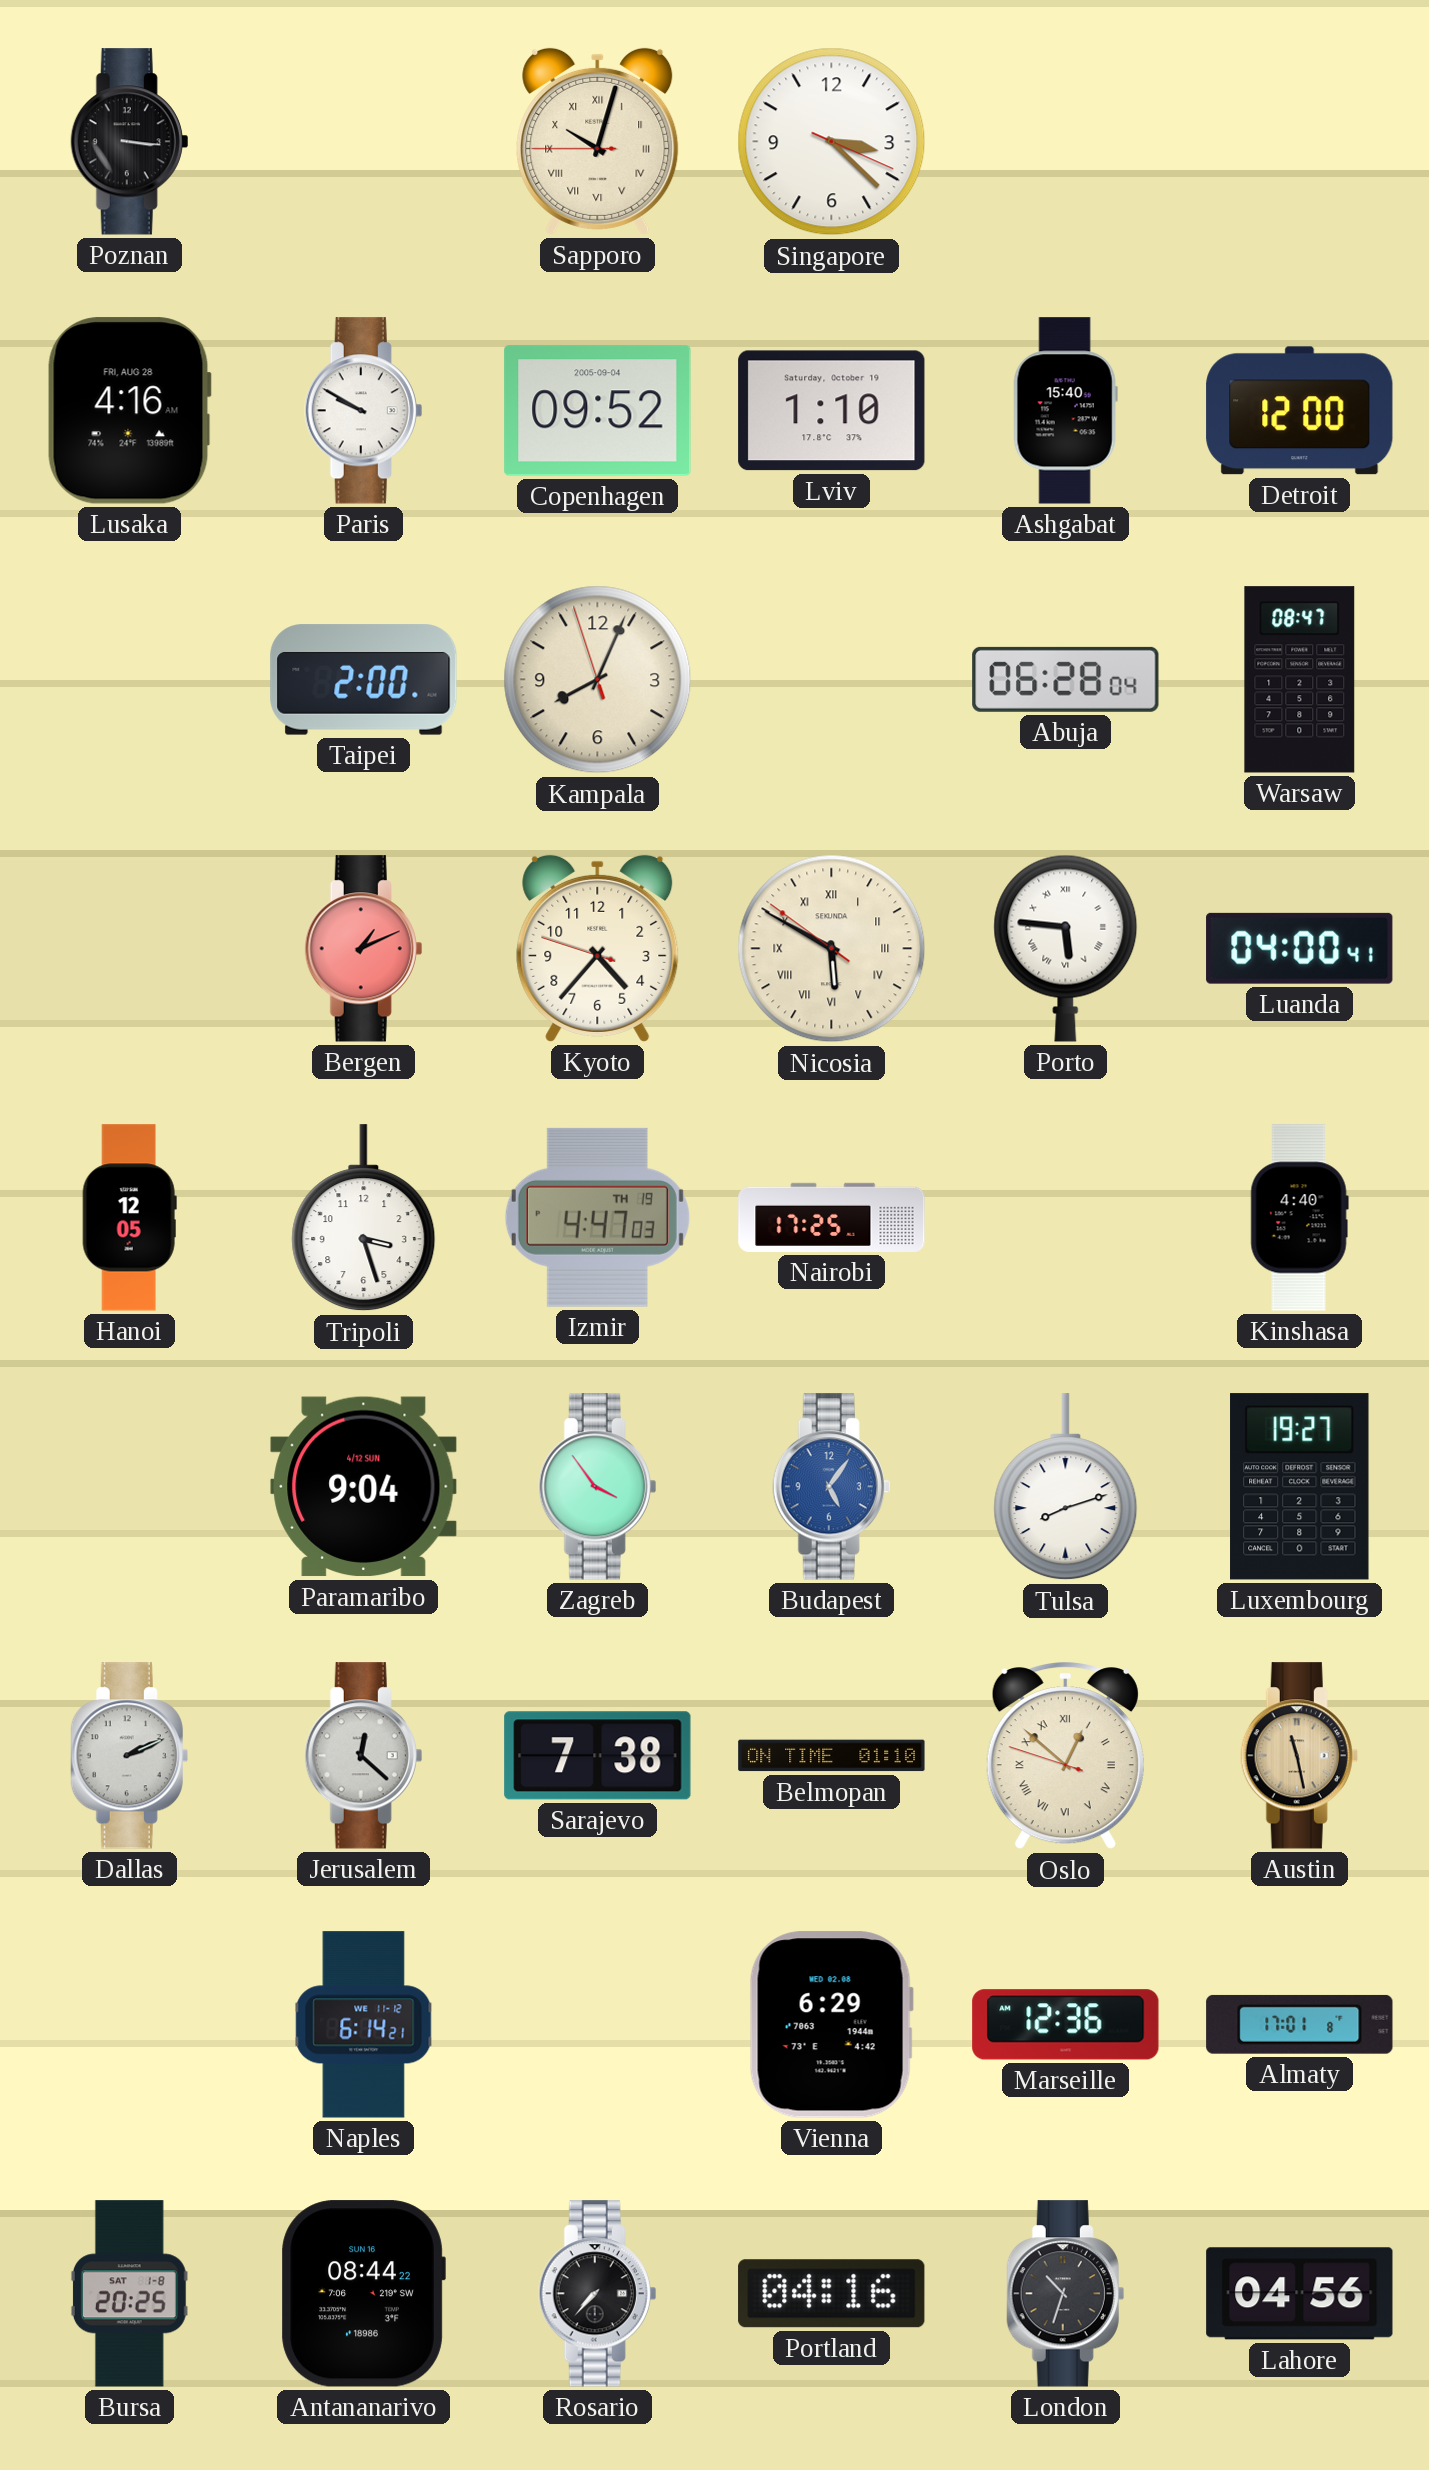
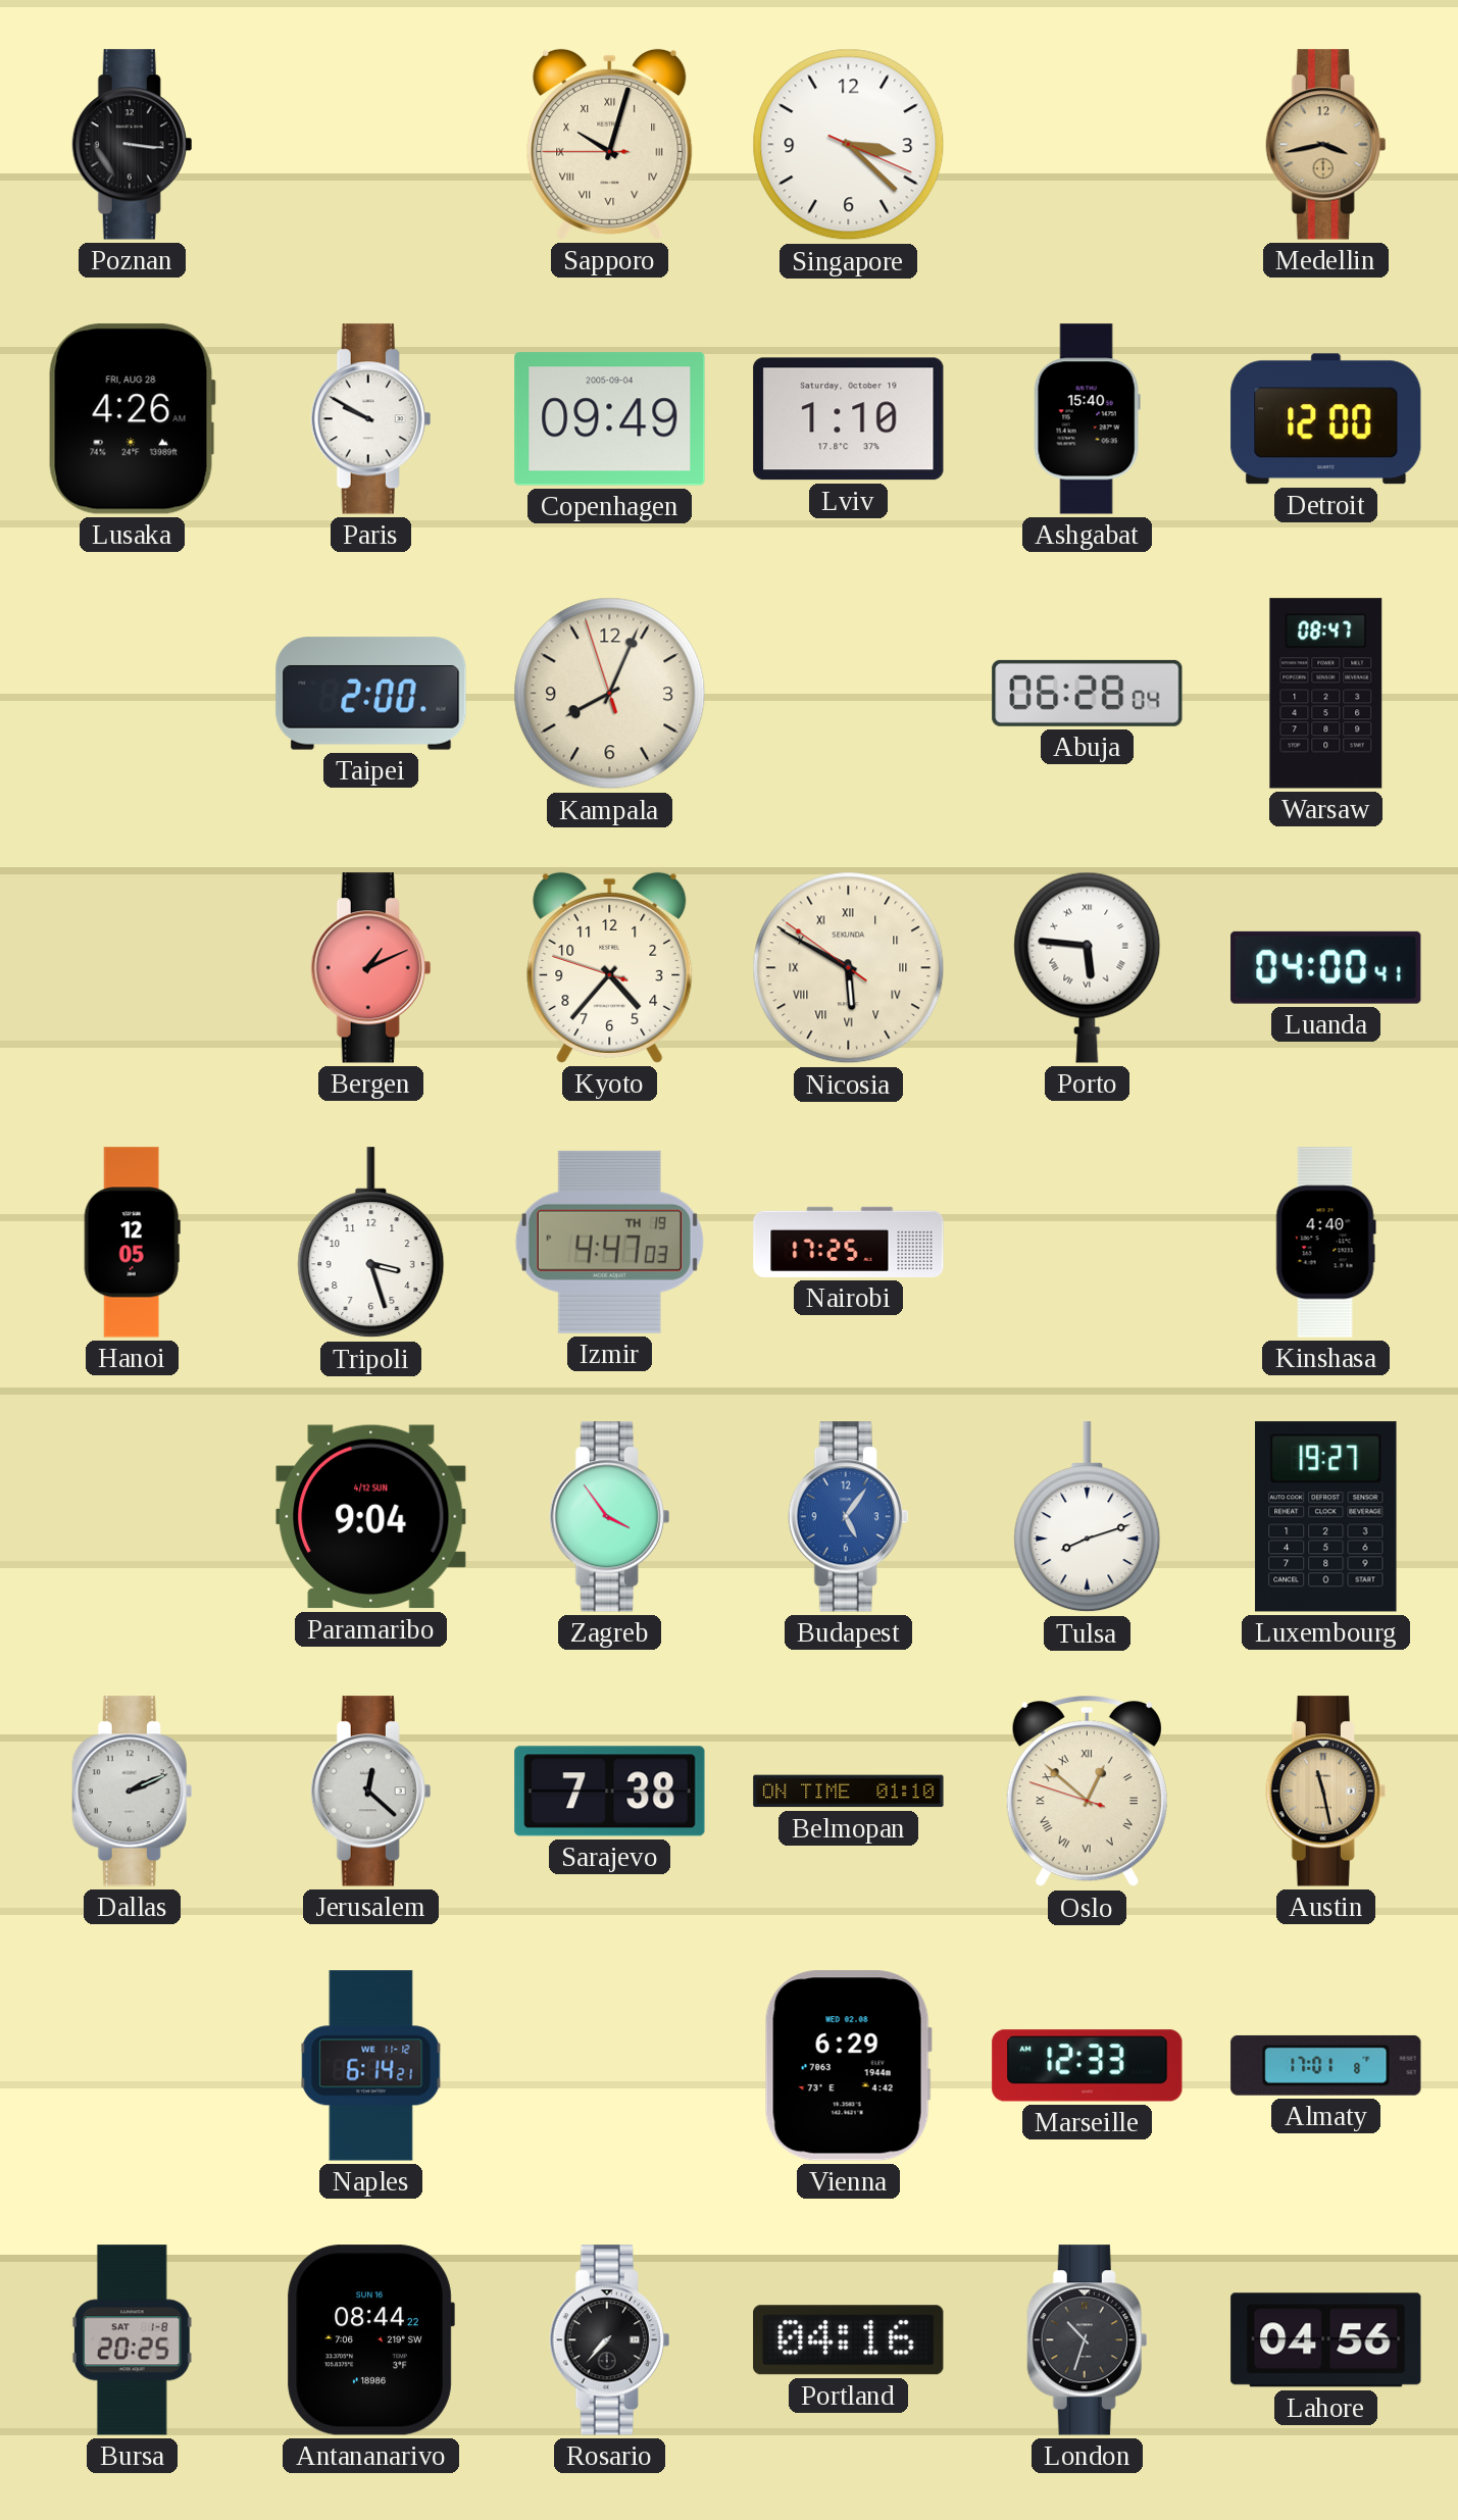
Medellin: none -> 3:43
Lusaka: 4:16 -> 4:26
Copenhagen: 09:52 -> 09:49
Marseille: 12:36 -> 12:33
